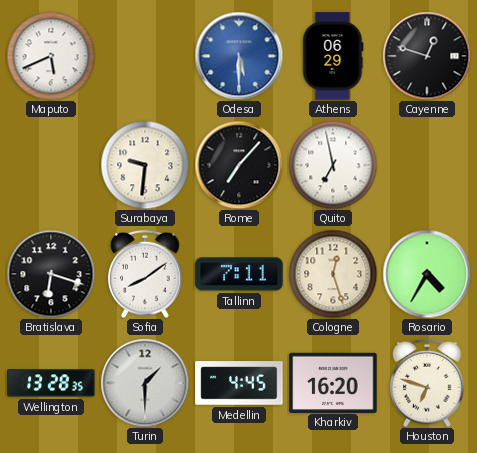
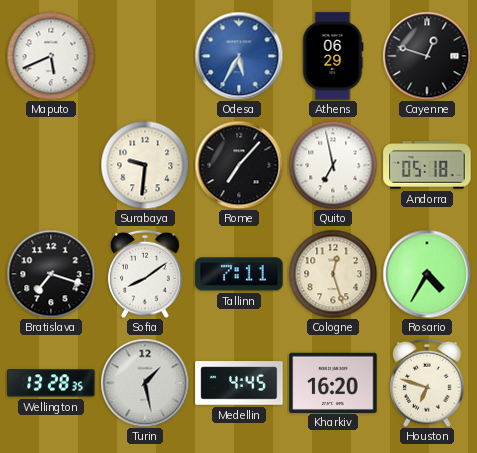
Odesa: 5:30 -> 5:35
Andorra: none -> 05:18
Bratislava: 6:18 -> 7:18
Turin: 1:30 -> 1:28
